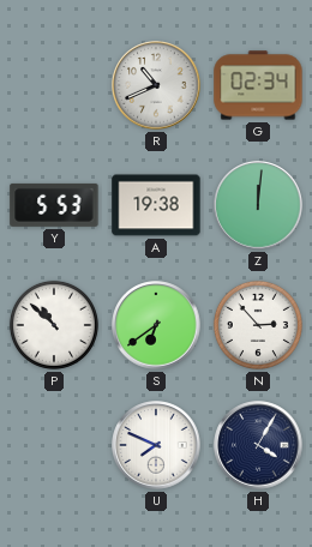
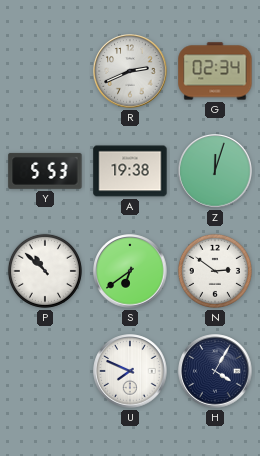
R: 10:41 -> 2:41
Z: 12:01 -> 12:03
N: 2:53 -> 2:51
